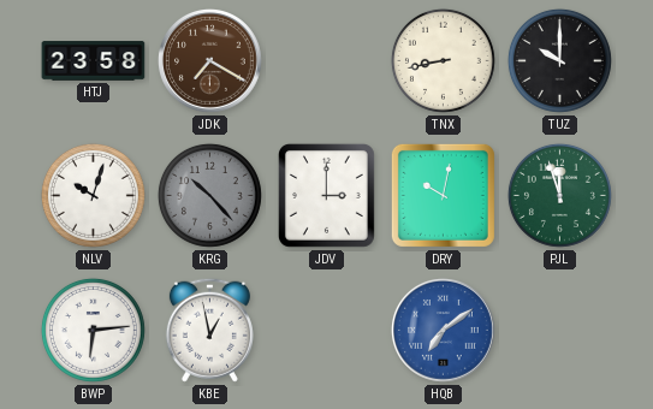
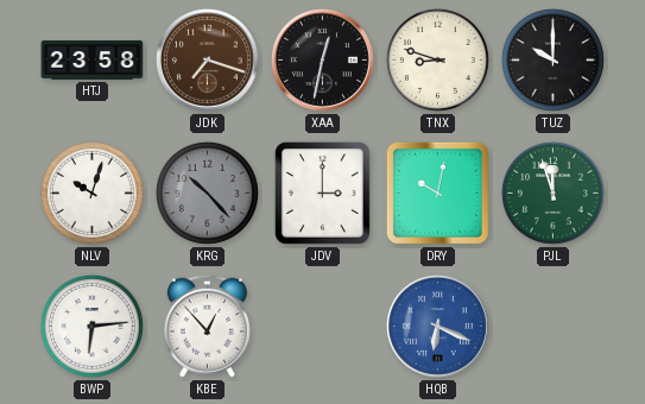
JDK: 7:20 -> 7:18
XAA: none -> 12:32
TNX: 8:43 -> 8:48
KBE: 12:58 -> 12:53
HQB: 7:09 -> 6:19
